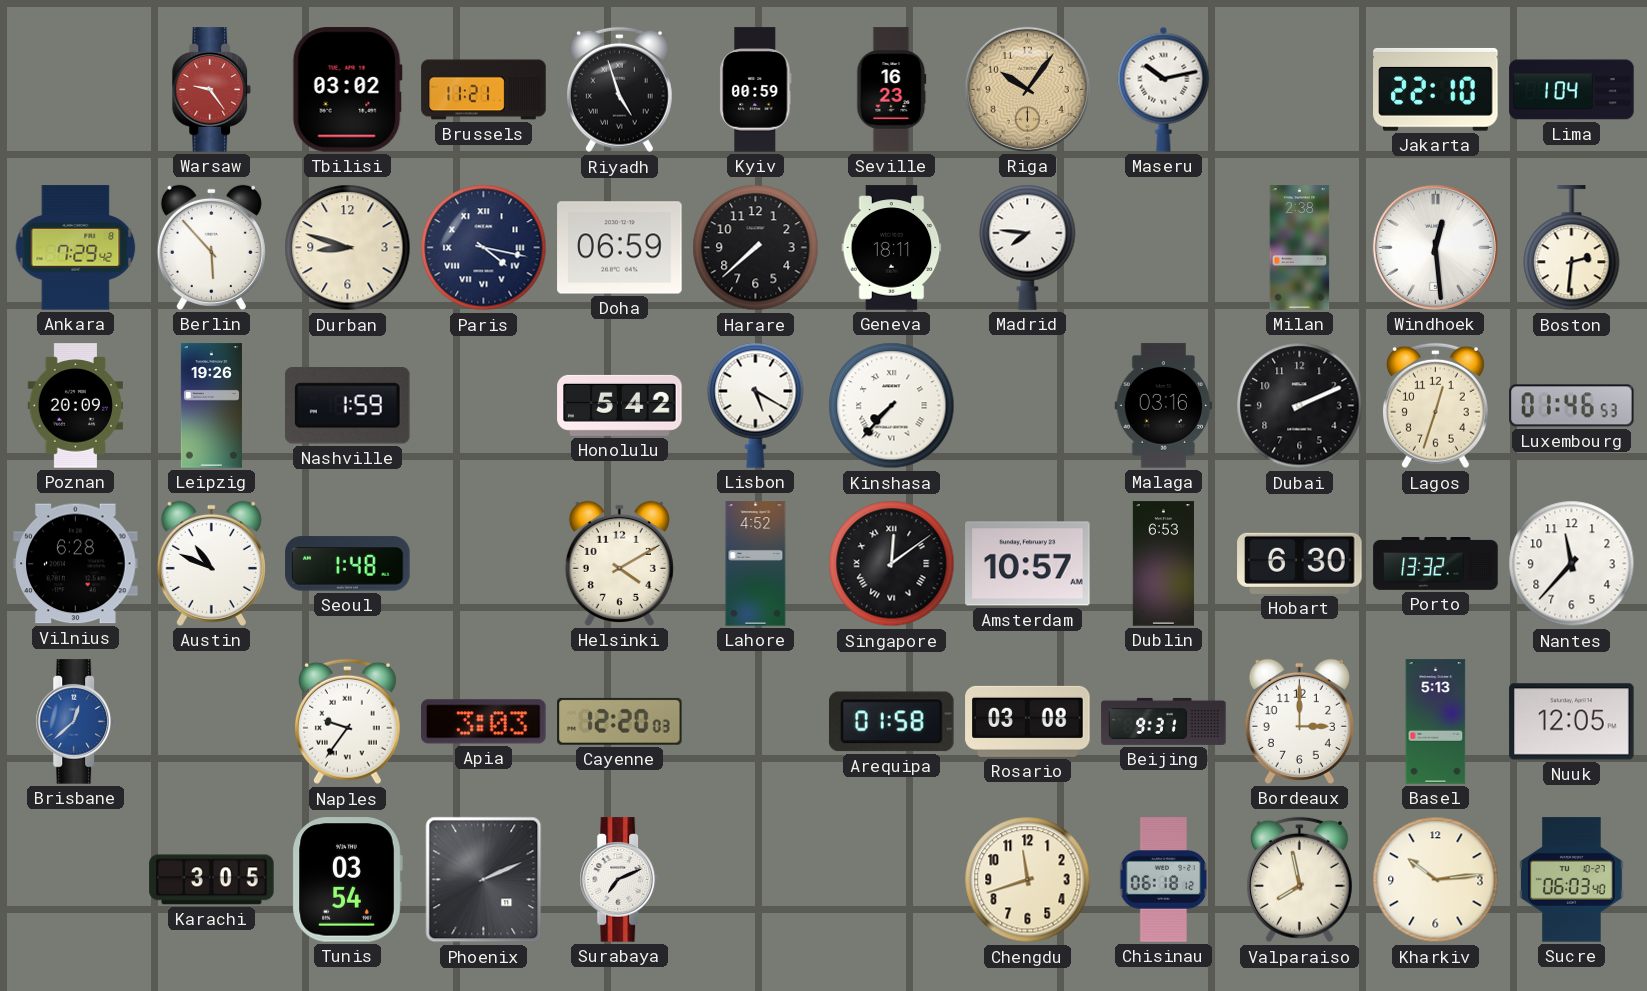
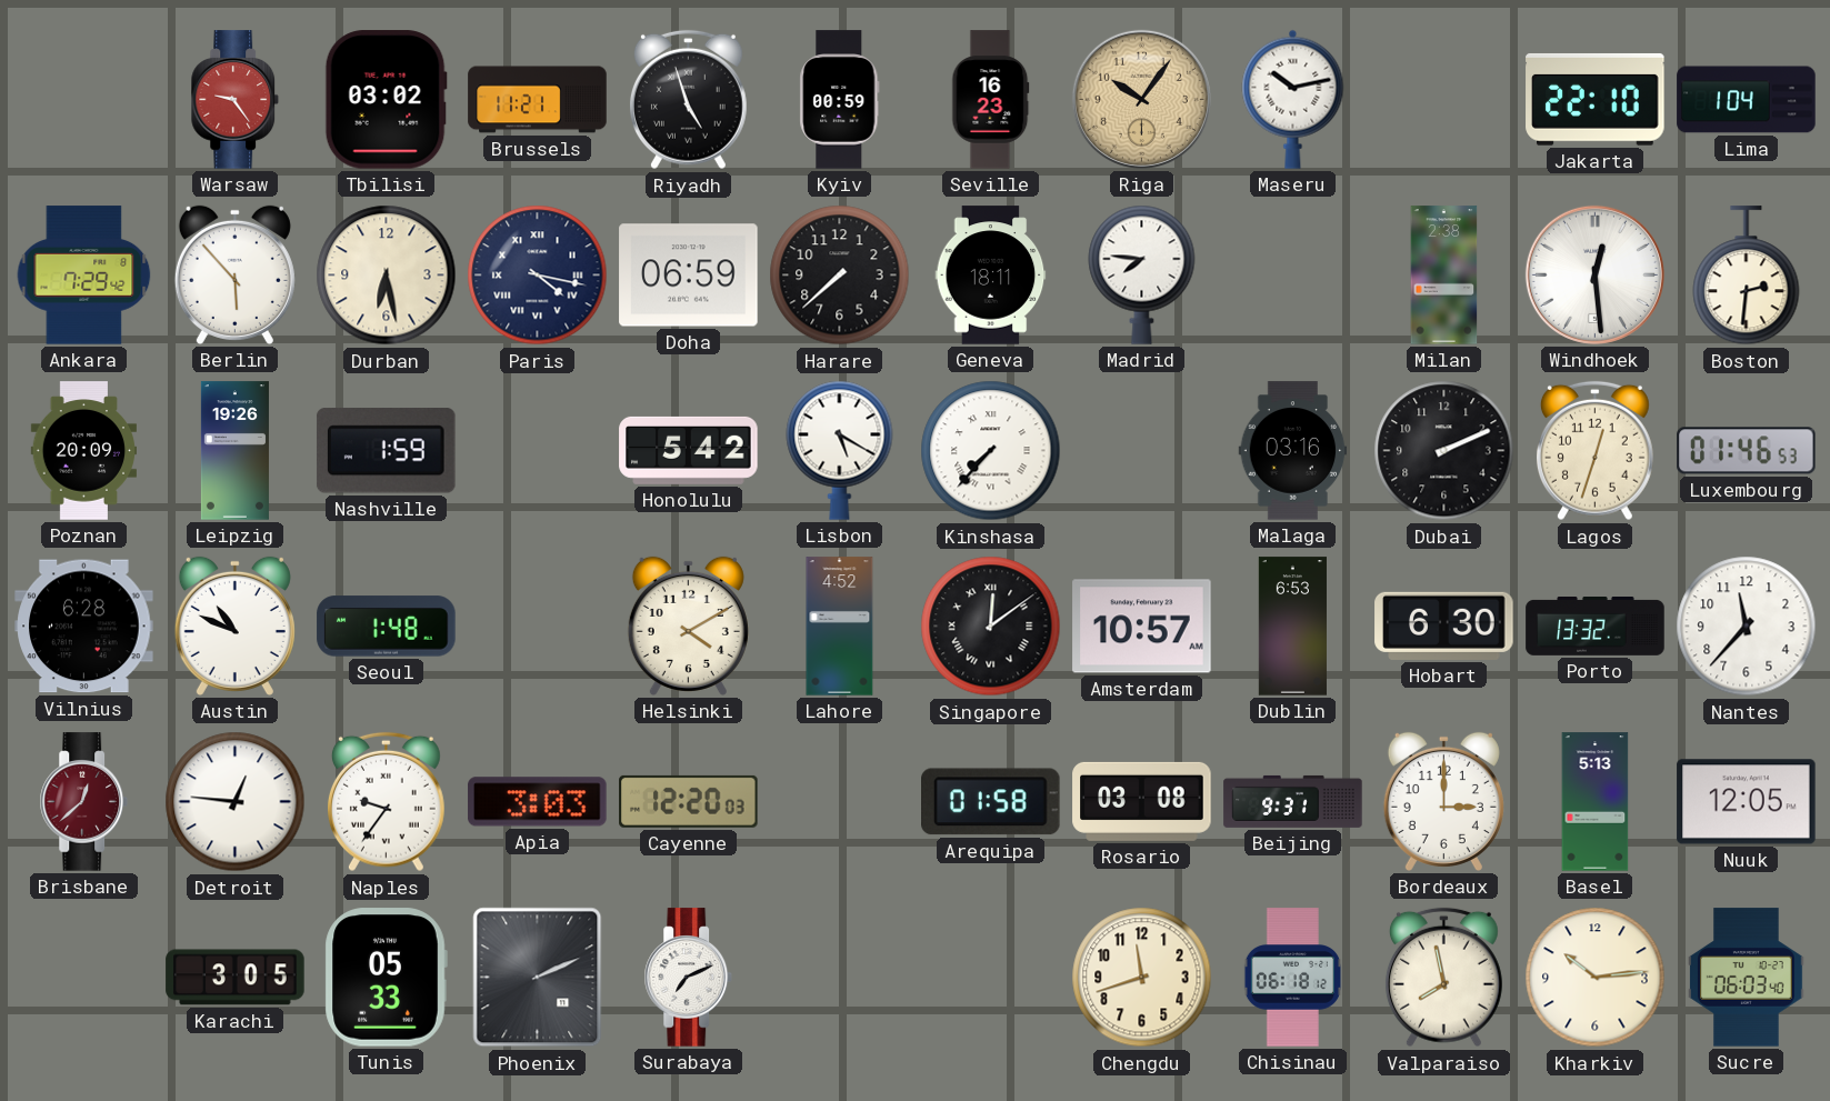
Durban: 8:48 -> 6:28
Brisbane dial: blue -> burgundy
Detroit: none -> 12:46
Tunis: 03:54 -> 05:33
